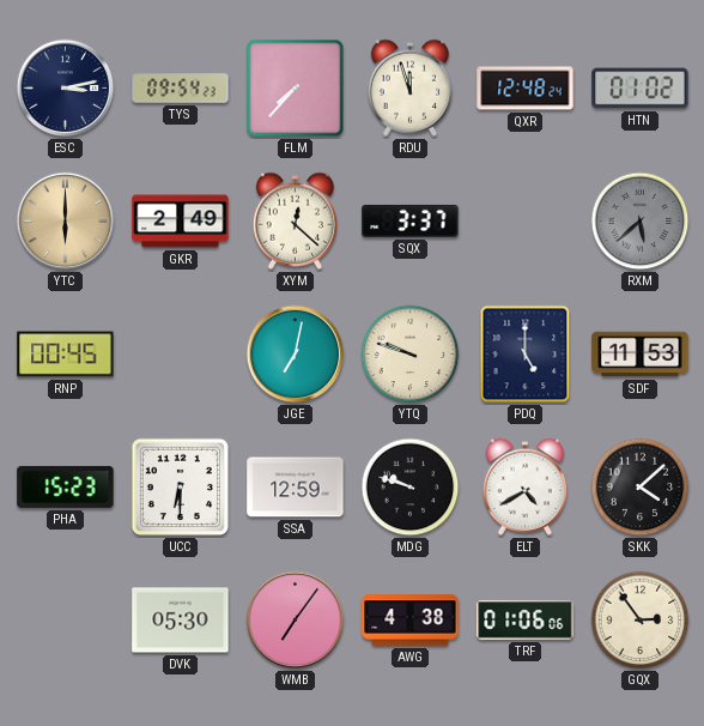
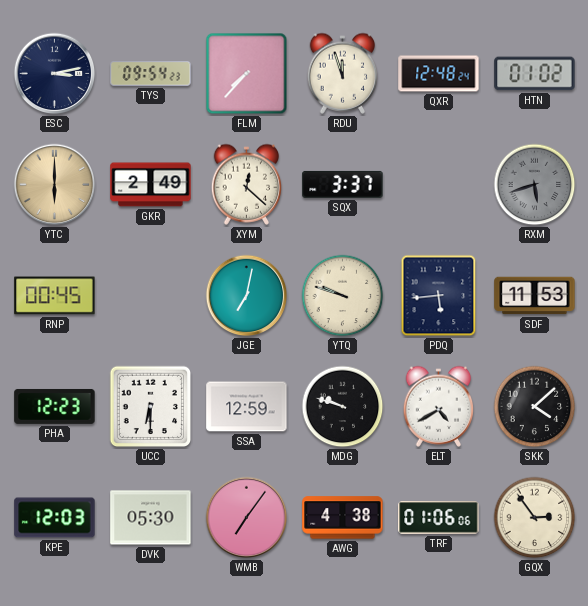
RXM: 5:38 -> 5:42
PDQ: 5:00 -> 5:44
PHA: 15:23 -> 12:23
KPE: none -> 12:03
